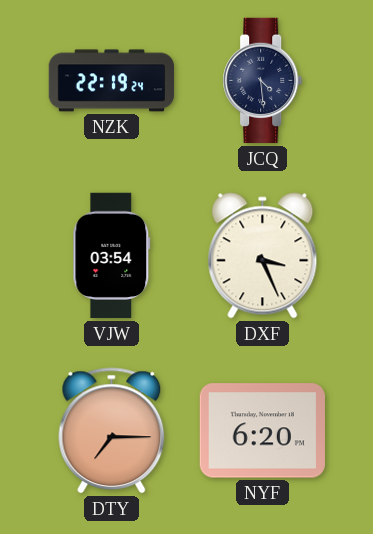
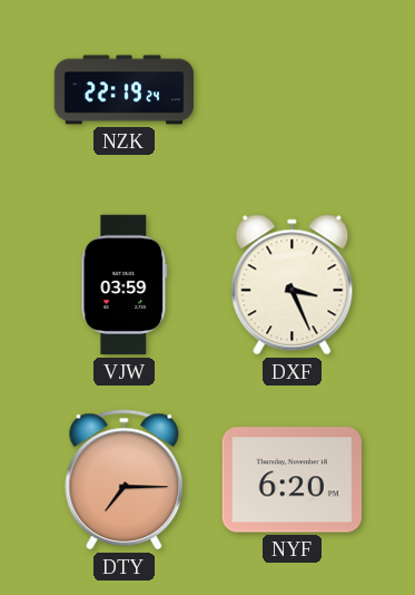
JCQ: 4:29 -> none
VJW: 03:54 -> 03:59
